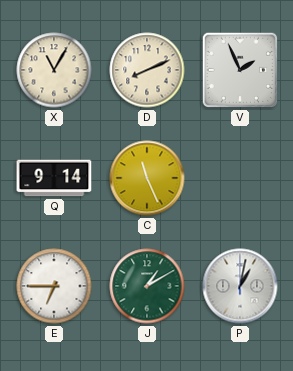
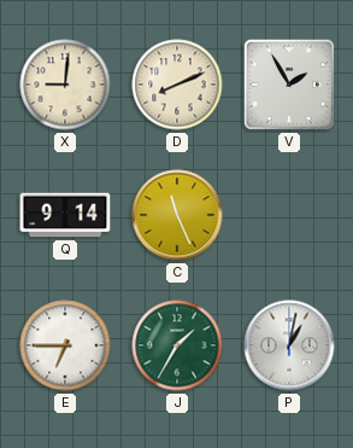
X: 11:05 -> 9:01
V: 1:56 -> 1:55
J: 1:10 -> 1:35
